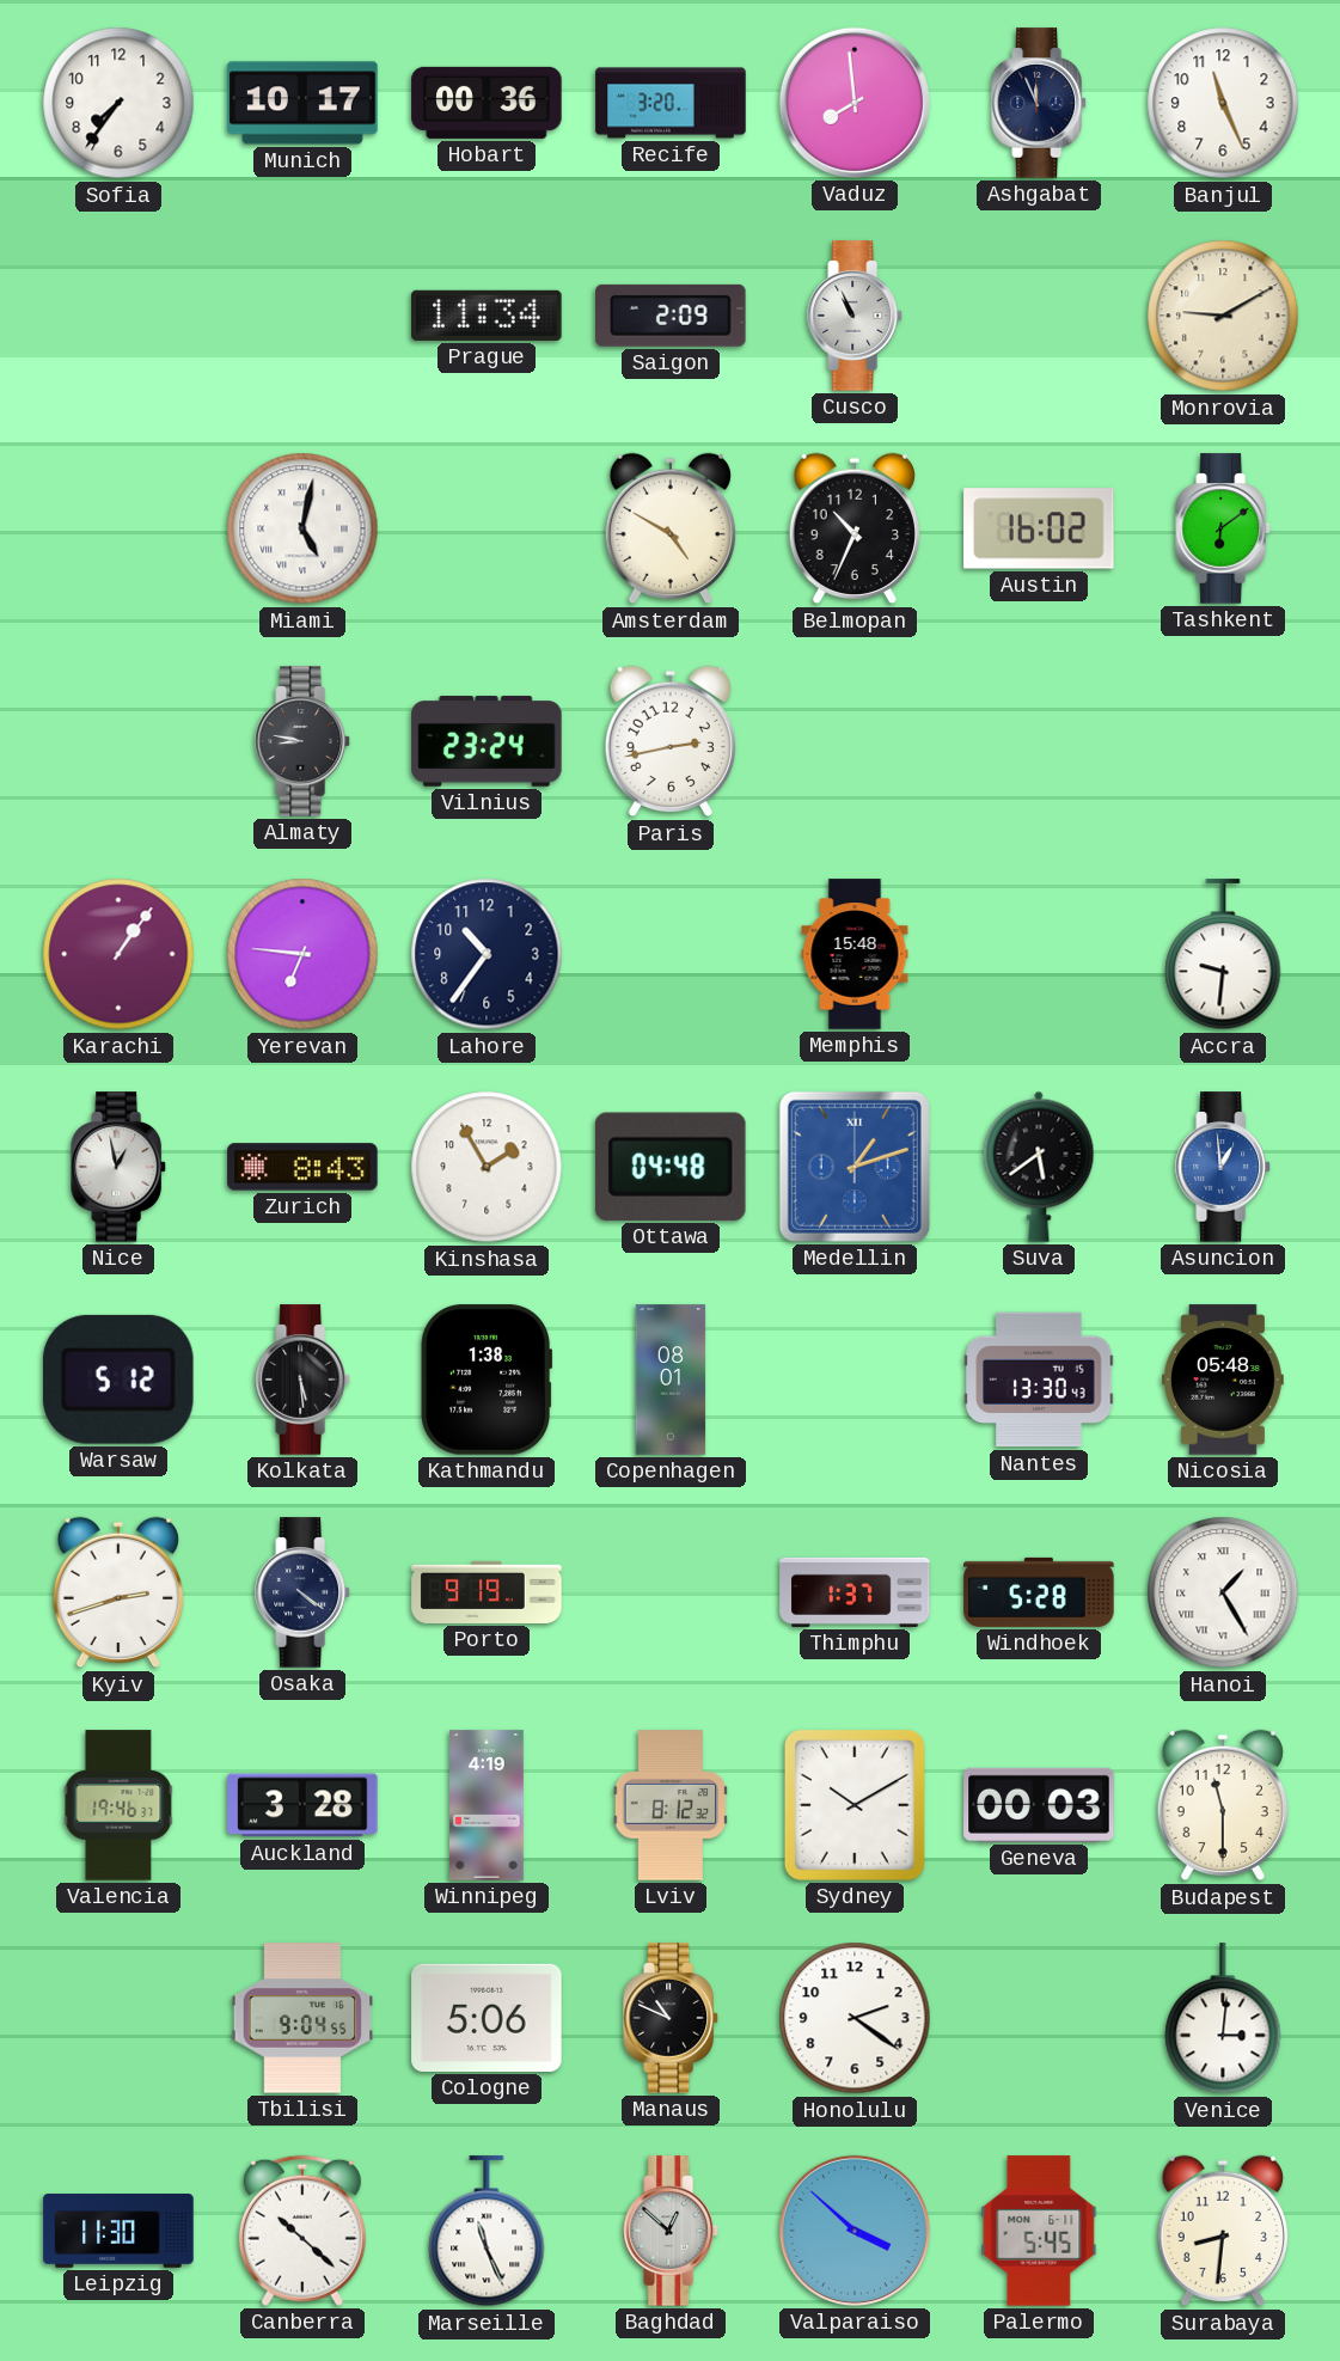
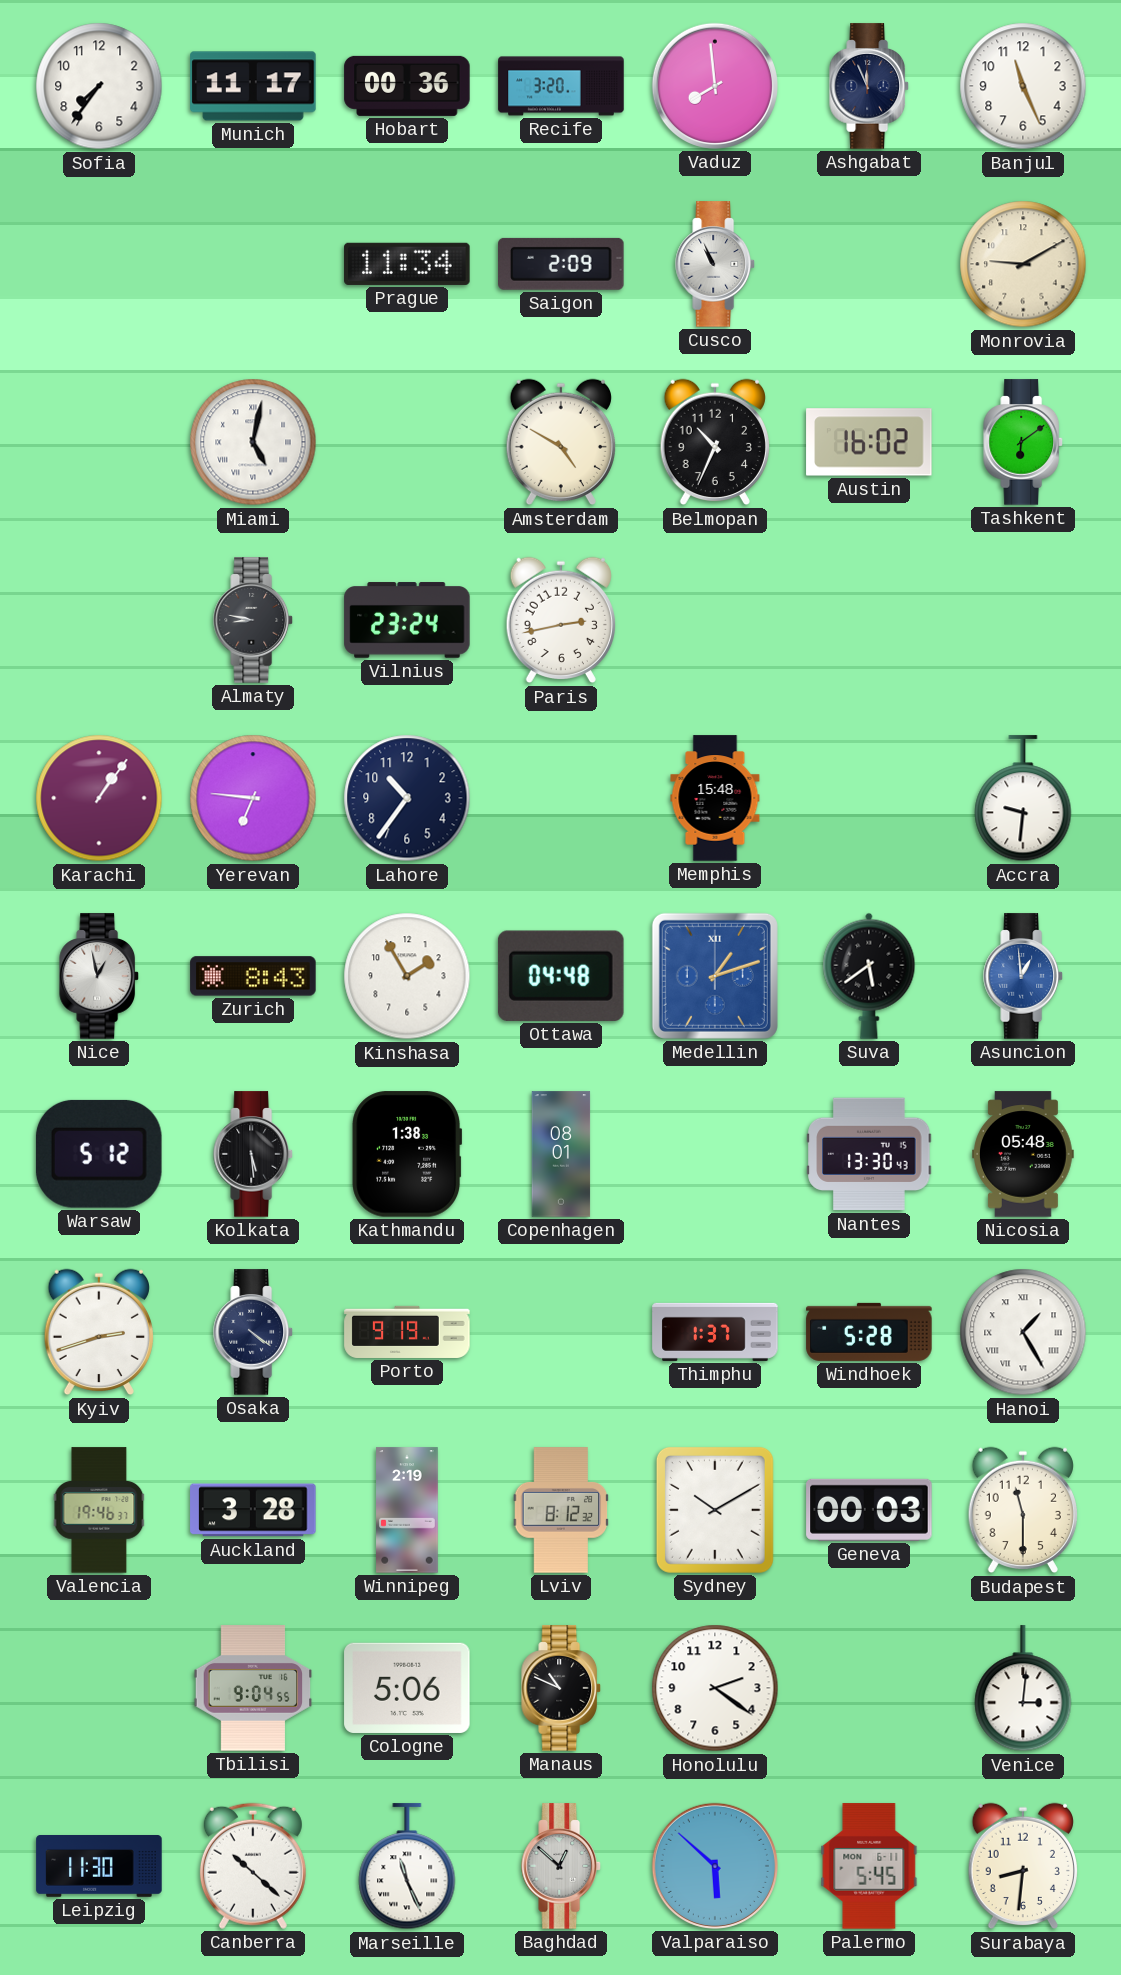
Munich: 10:17 -> 11:17
Winnipeg: 4:19 -> 2:19
Valparaiso: 3:52 -> 5:52
